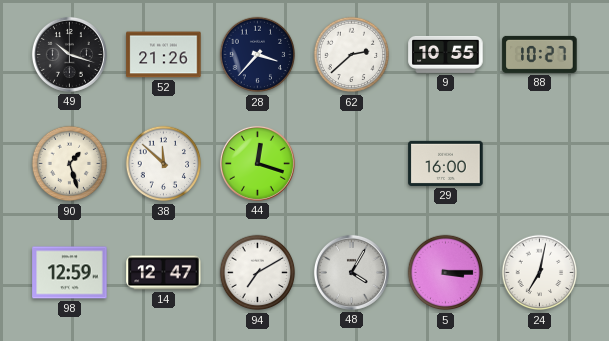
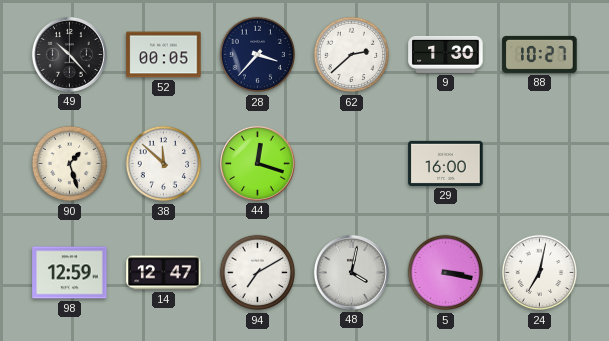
49: 10:18 -> 10:23
52: 21:26 -> 00:05
9: 10:55 -> 1:30
48: 4:05 -> 4:02
5: 3:15 -> 3:17
